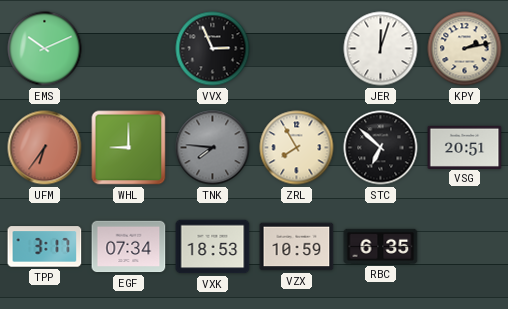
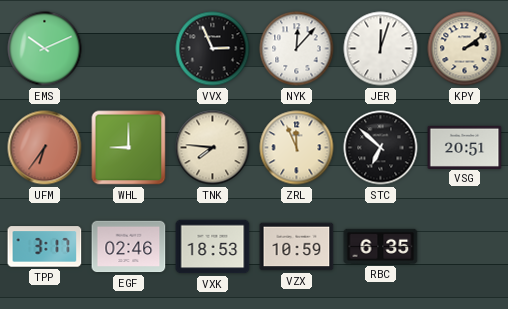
NYK: none -> 12:07
KPY: 2:13 -> 2:09
TNK dial: grey -> cream
ZRL: 7:55 -> 11:56
EGF: 07:34 -> 02:46
